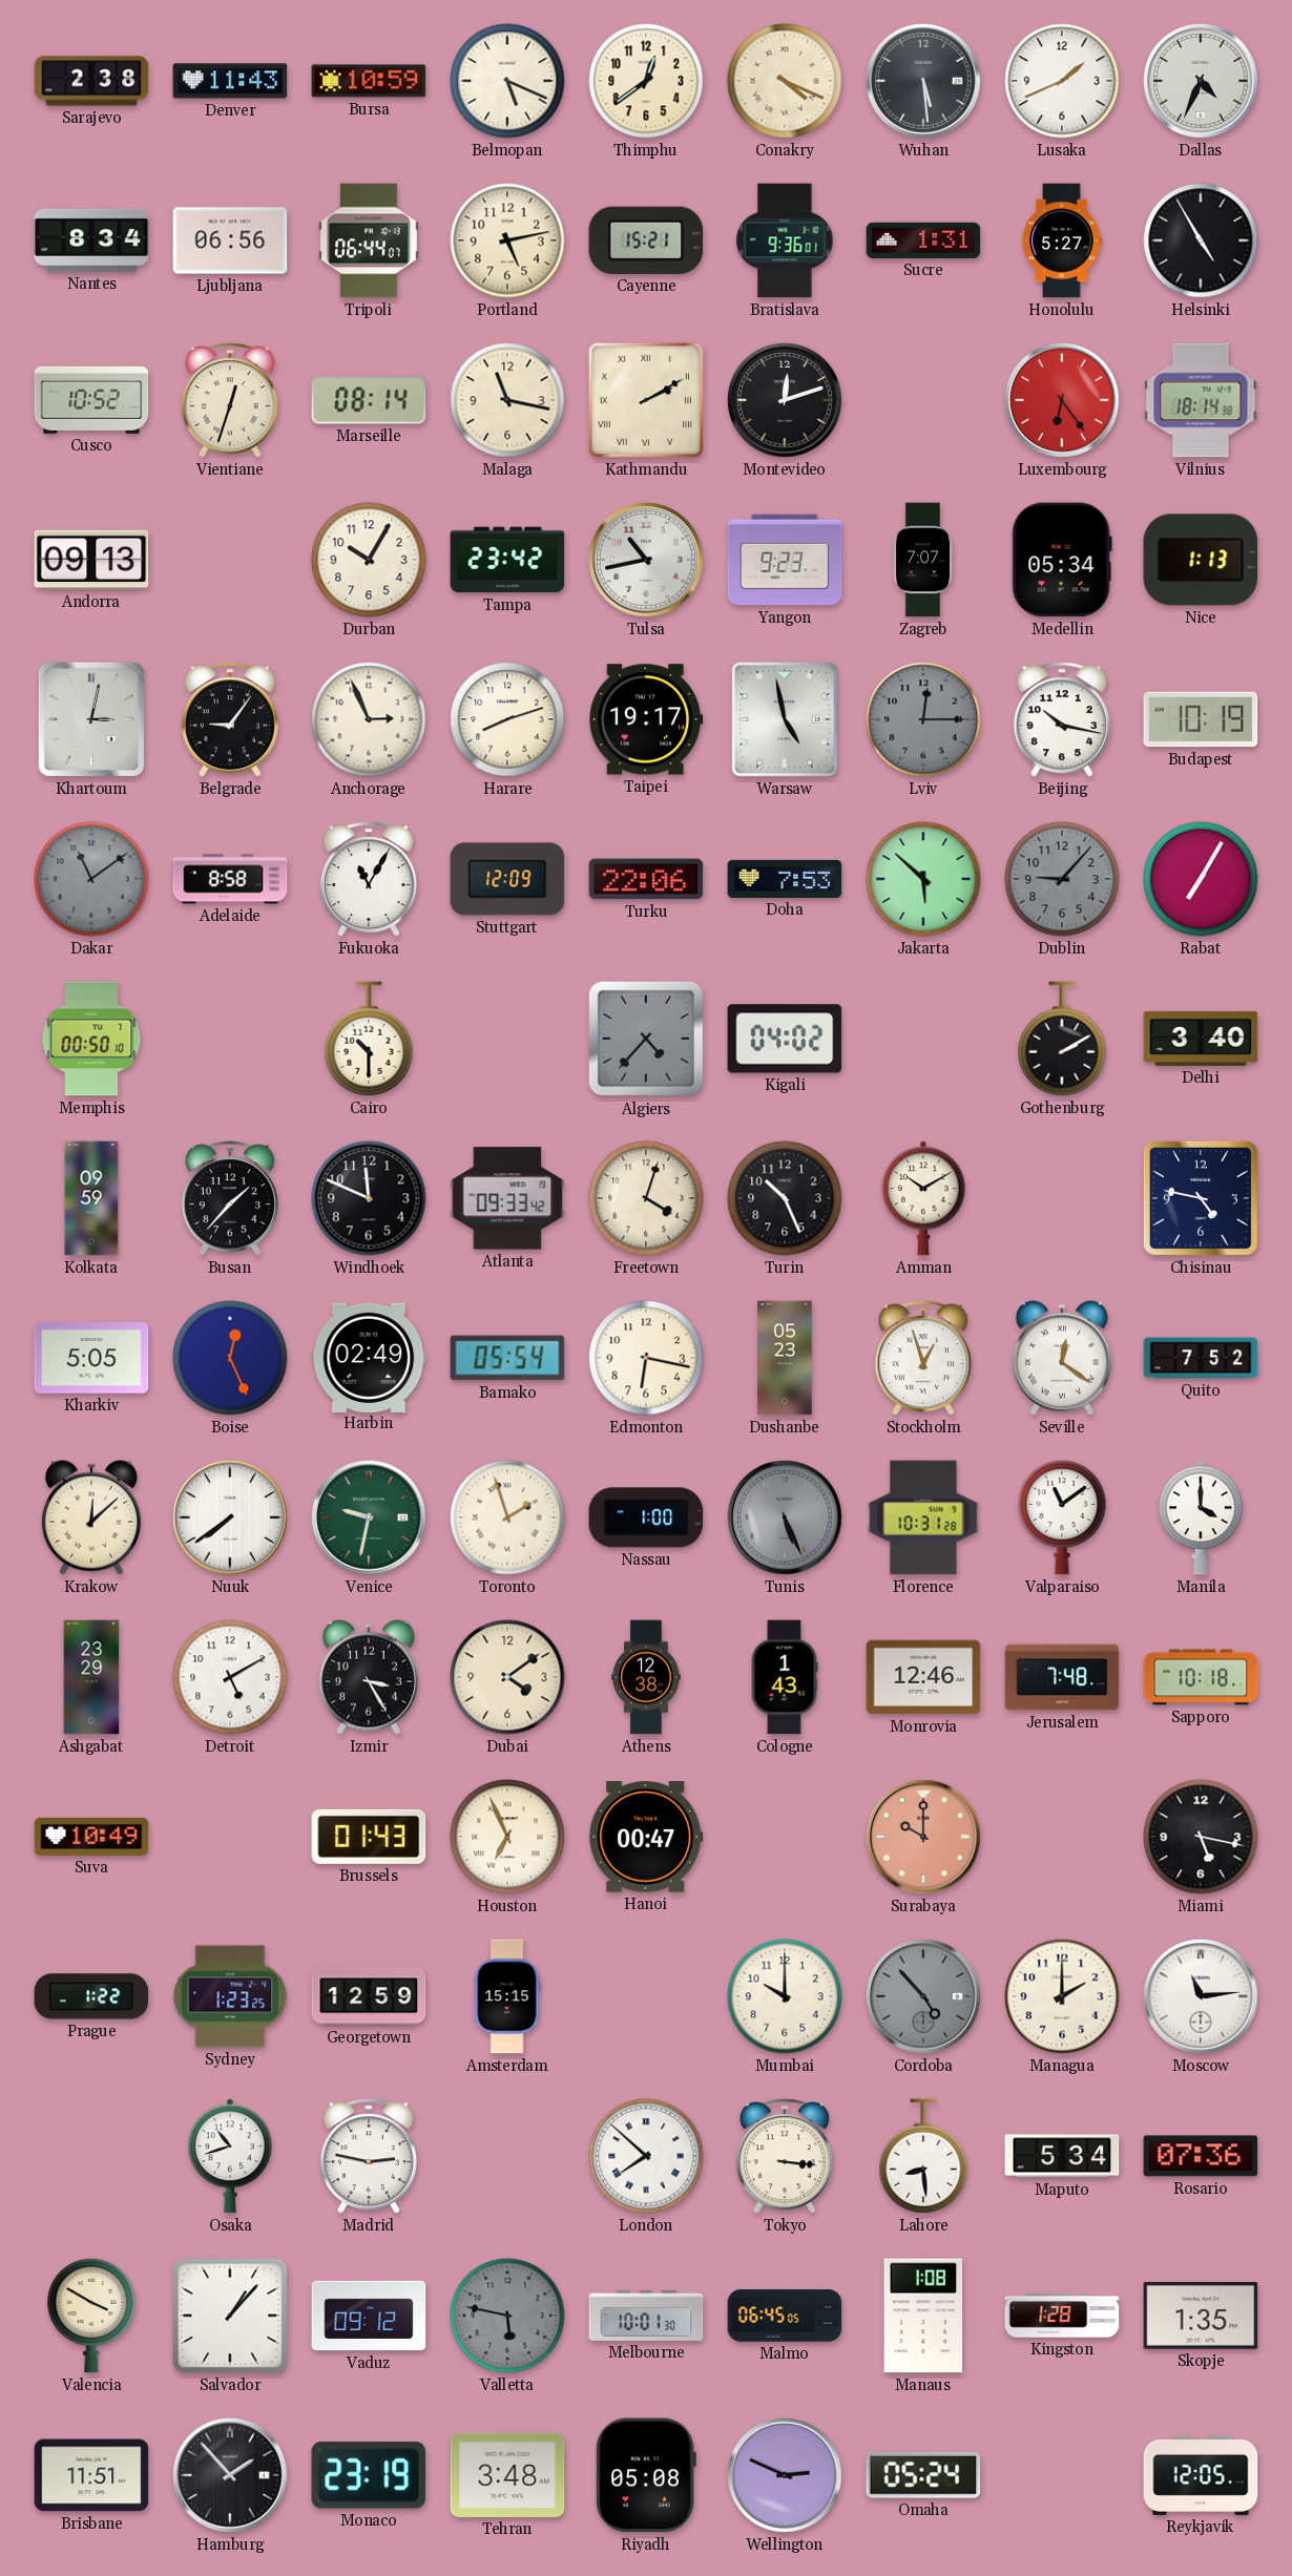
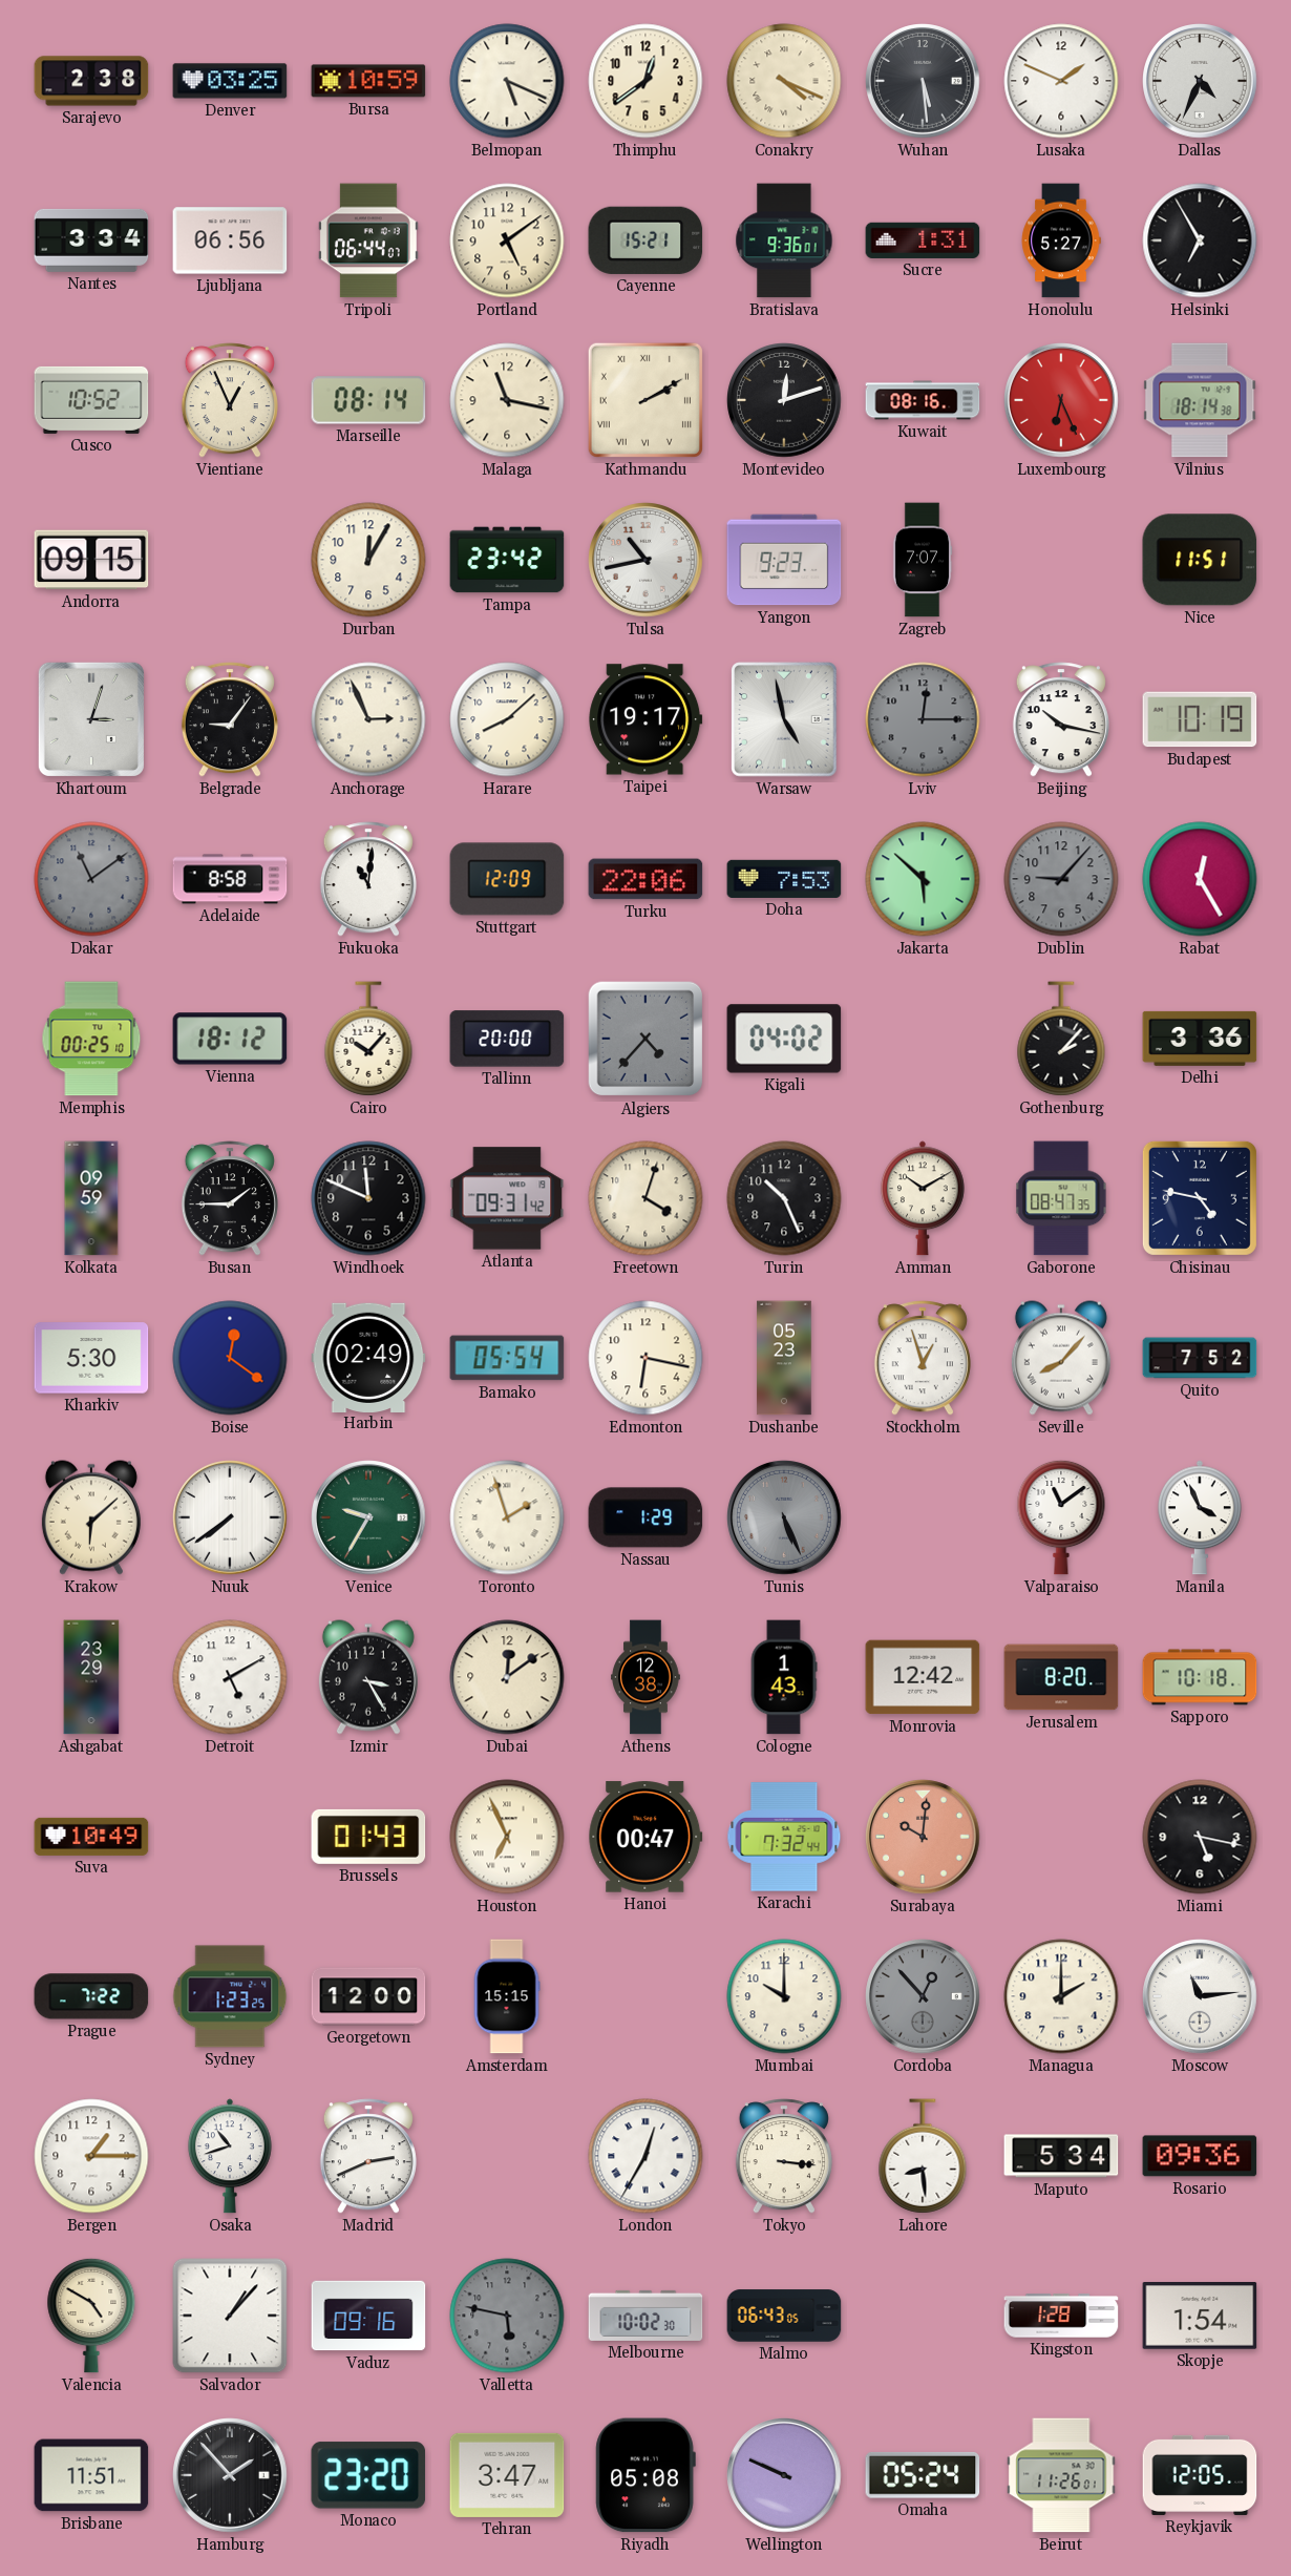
Denver: 11:43 -> 03:25
Lusaka: 1:41 -> 1:49
Nantes: 8:34 -> 3:34
Portland: 5:13 -> 5:09
Helsinki: 4:55 -> 6:55
Vientiane: 12:33 -> 12:56
Kuwait: none -> 08:16
Luxembourg: 6:24 -> 6:26
Andorra: 09:13 -> 09:15
Durban: 10:05 -> 12:05
Medellin: 05:34 -> none
Nice: 1:13 -> 11:51
Khartoum: 3:02 -> 3:03
Harare: 8:12 -> 8:08
Fukuoka: 11:05 -> 11:01
Rabat: 7:05 -> 12:25
Memphis: 00:50 -> 00:25
Vienna: none -> 18:12
Cairo: 10:30 -> 10:07
Tallinn: none -> 20:00
Gothenburg: 2:10 -> 2:07
Delhi: 3:40 -> 3:36
Busan: 1:37 -> 1:45
Atlanta: 09:33 -> 09:31
Gaborone: none -> 08:47
Kharkiv: 5:05 -> 5:30
Boise: 12:26 -> 12:21
Seville: 12:21 -> 8:07
Krakow: 12:08 -> 6:08
Venice: 9:32 -> 9:35
Nassau: 1:00 -> 1:29
Florence: 10:31 -> none
Manila: 4:00 -> 3:56
Dubai: 4:09 -> 12:09
Monrovia: 12:46 -> 12:42
Jerusalem: 7:48 -> 8:20
Karachi: none -> 7:32
Surabaya: 10:00 -> 10:01
Prague: 1:22 -> 7:22
Georgetown: 12:59 -> 12:00
Cordoba: 4:53 -> 12:53
Bergen: none -> 1:15
Madrid: 2:47 -> 2:41
London: 7:52 -> 12:35
Rosario: 07:36 -> 09:36
Valencia: 3:50 -> 4:50
Vaduz: 09:12 -> 09:16
Melbourne: 10:01 -> 10:02
Malmo: 06:45 -> 06:43
Manaus: 1:08 -> none
Skopje: 1:35 -> 1:54
Monaco: 23:19 -> 23:20
Tehran: 3:48 -> 3:47
Wellington: 2:49 -> 9:49
Beirut: none -> 11:26
